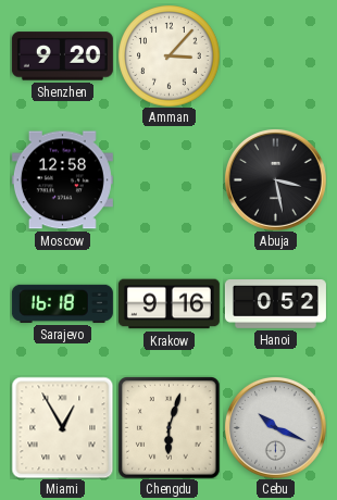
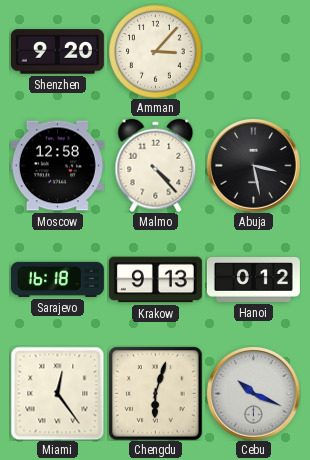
Malmo: none -> 4:23
Krakow: 9:16 -> 9:13
Hanoi: 0:52 -> 0:12
Miami: 12:55 -> 12:24
